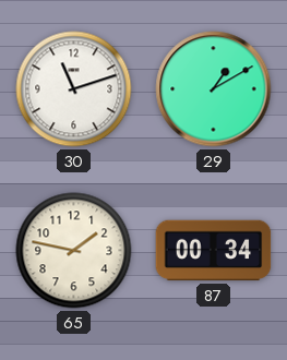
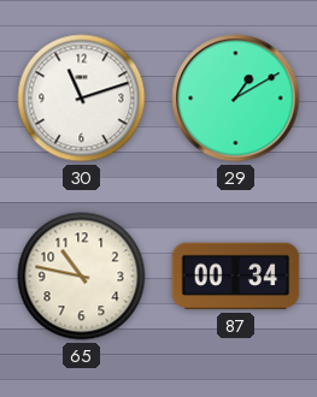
65: 1:47 -> 10:47
